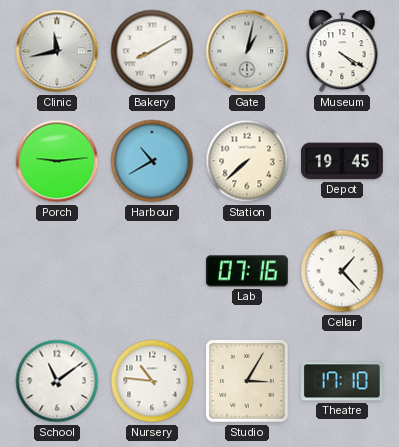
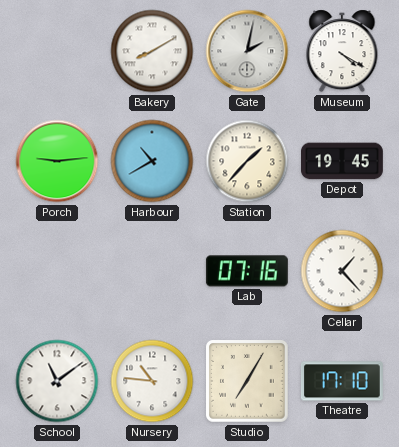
Clinic: 11:43 -> none
Gate: 1:02 -> 2:02
Station: 7:38 -> 1:37
Studio: 3:05 -> 7:05
